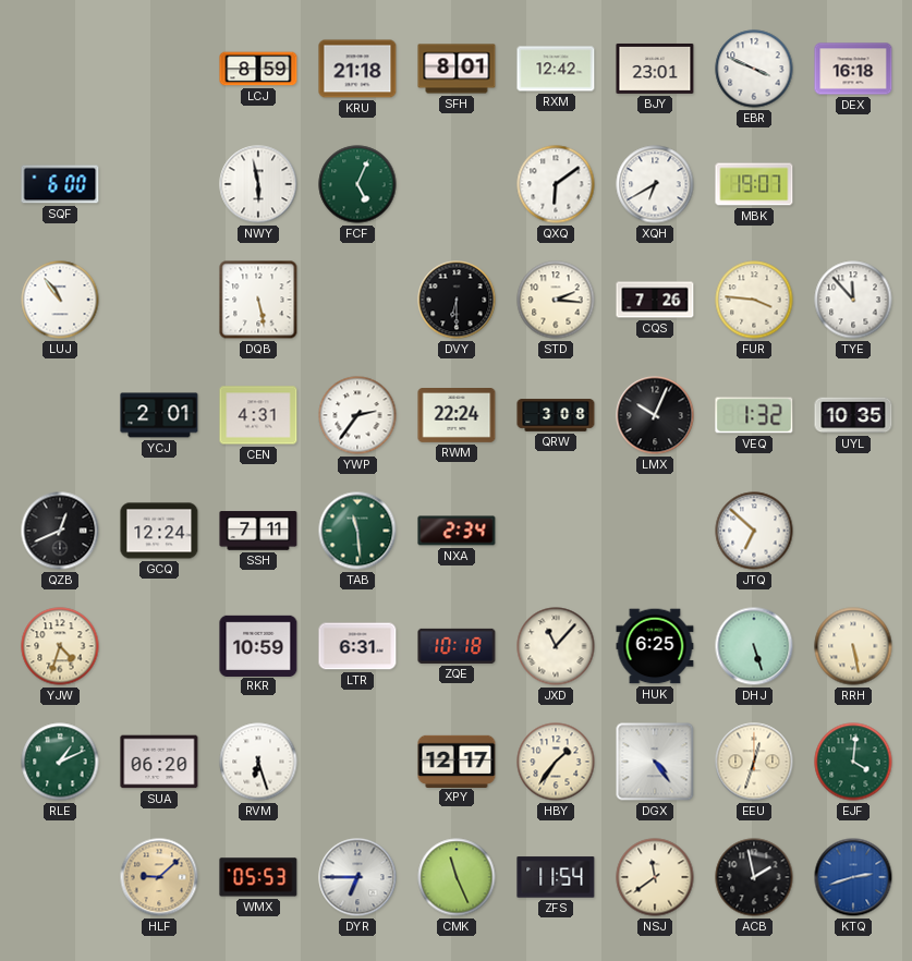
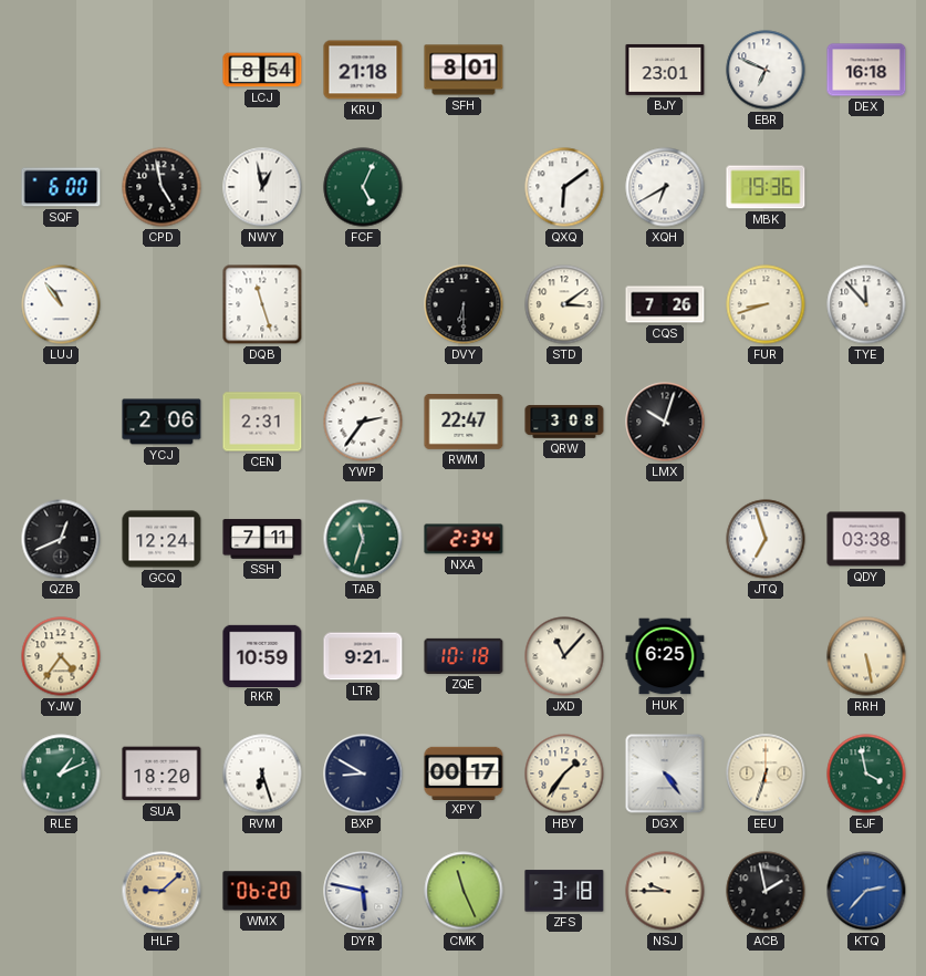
LCJ: 8:59 -> 8:54
RXM: 12:42 -> none
EBR: 3:49 -> 6:49
CPD: none -> 4:58
NWY: 5:58 -> 12:58
MBK: 19:07 -> 19:36
DQB: 5:28 -> 11:27
STD: 2:16 -> 3:09
FUR: 3:46 -> 8:42
YCJ: 2:01 -> 2:06
CEN: 4:31 -> 2:31
RWM: 22:24 -> 22:47
LMX: 10:04 -> 10:03
VEQ: 1:32 -> none
UYL: 10:35 -> none
TAB: 11:29 -> 11:33
JTQ: 6:52 -> 6:57
QDY: none -> 03:38
YJW: 4:33 -> 4:36
LTR: 6:31 -> 9:21
DHJ: 5:27 -> none
SUA: 06:20 -> 18:20
BXP: none -> 8:50
XPY: 12:17 -> 00:17
EEU: 12:33 -> 6:33
EJF: 4:01 -> 3:58
WMX: 05:53 -> 06:20
DYR: 6:45 -> 5:47
ZFS: 11:54 -> 3:18
NSJ: 11:39 -> 9:45
KTQ: 2:42 -> 2:37
